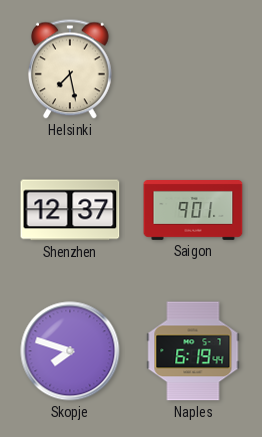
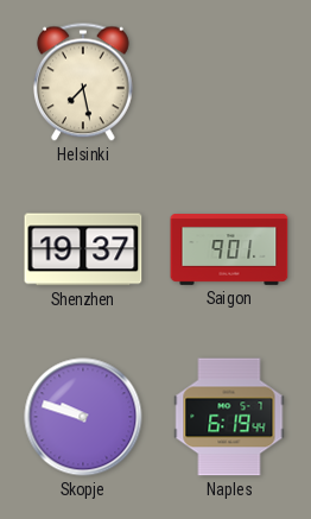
Shenzhen: 12:37 -> 19:37
Skopje: 7:48 -> 9:48
